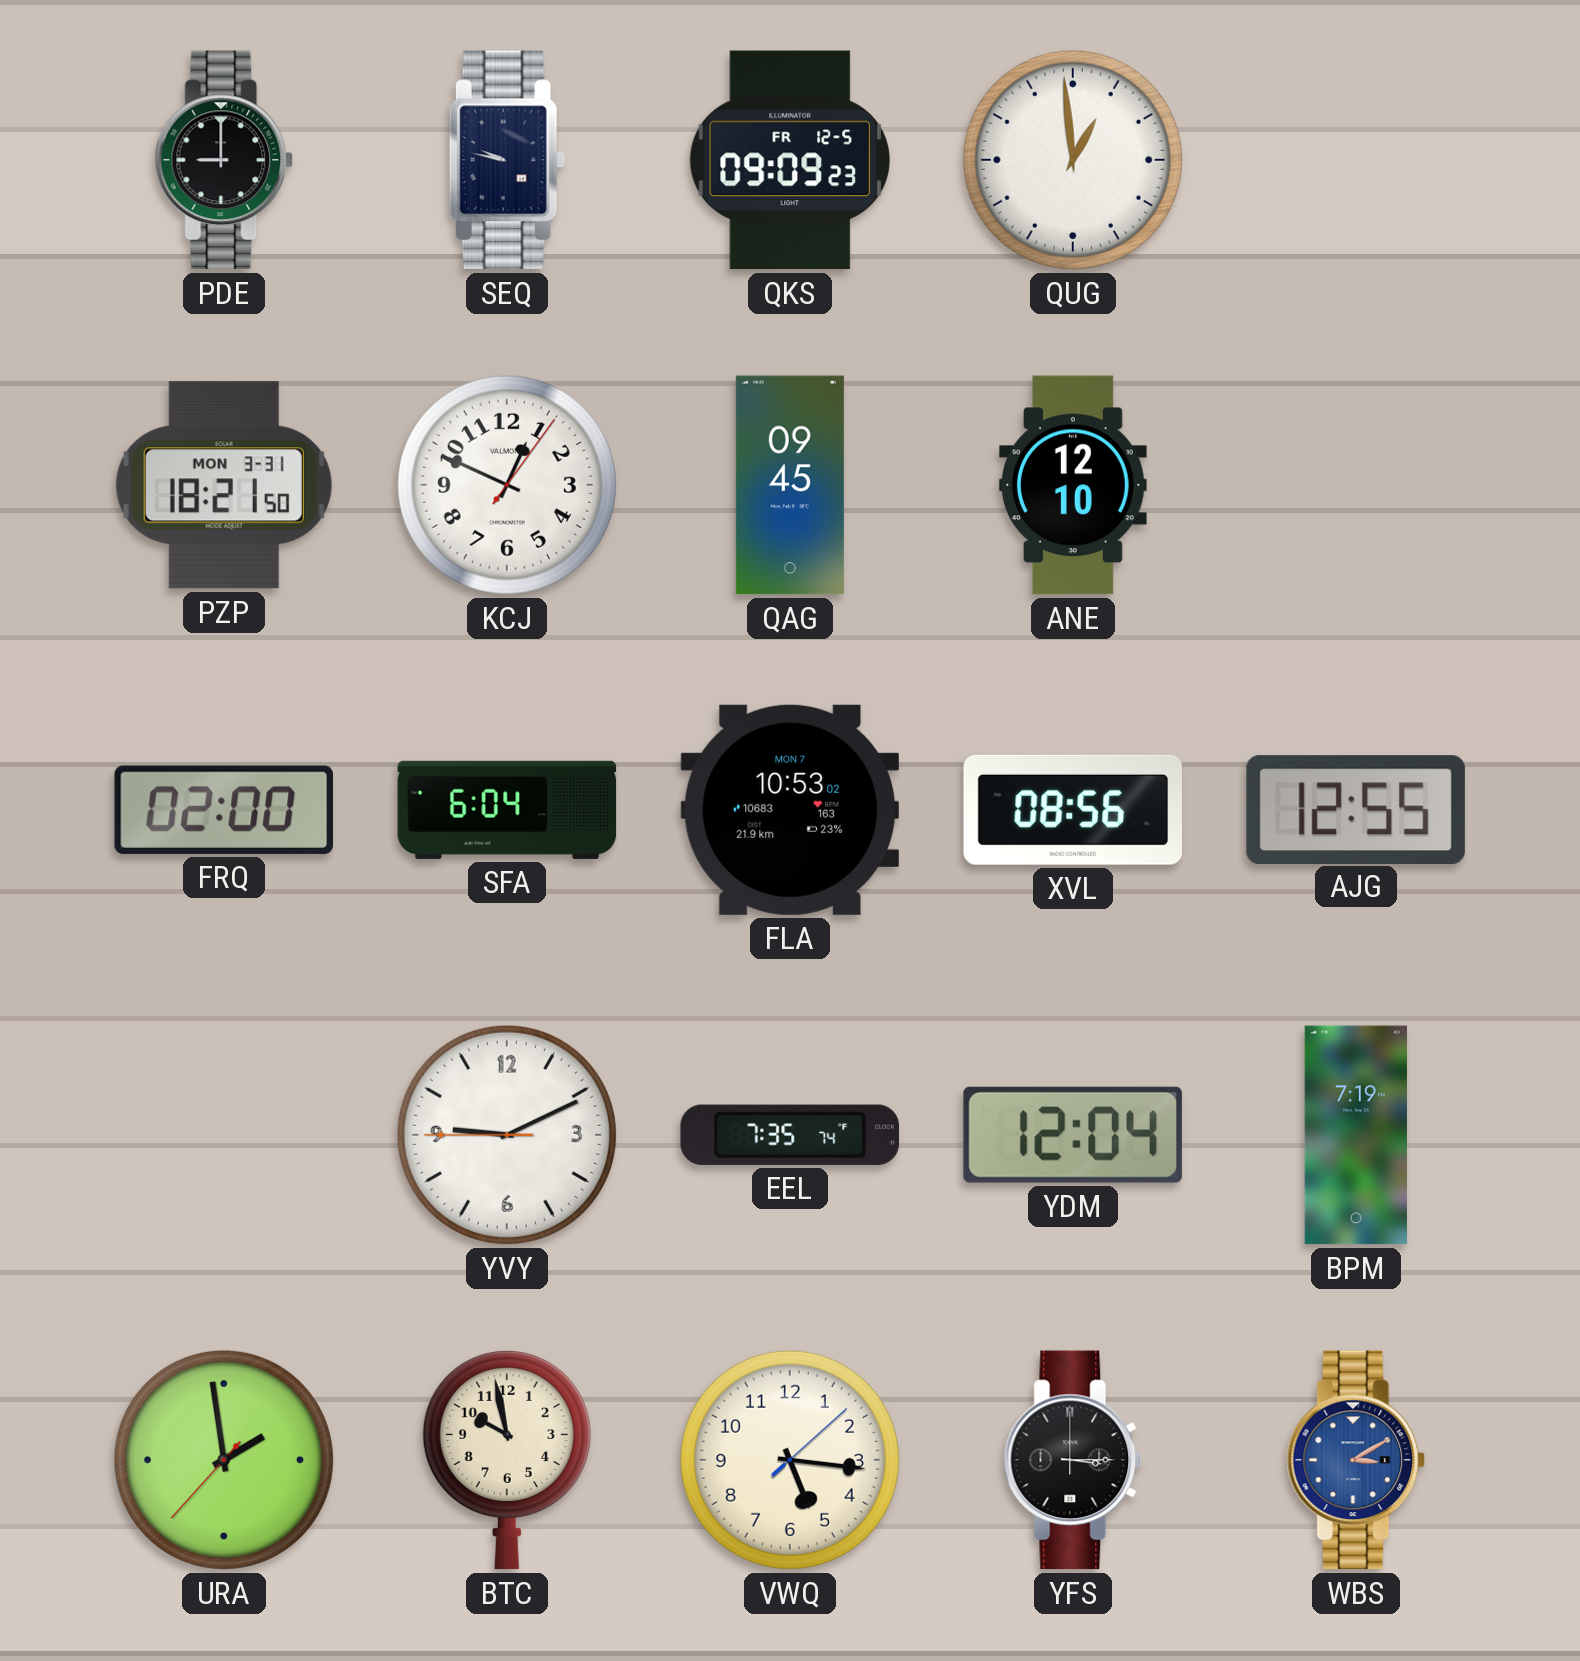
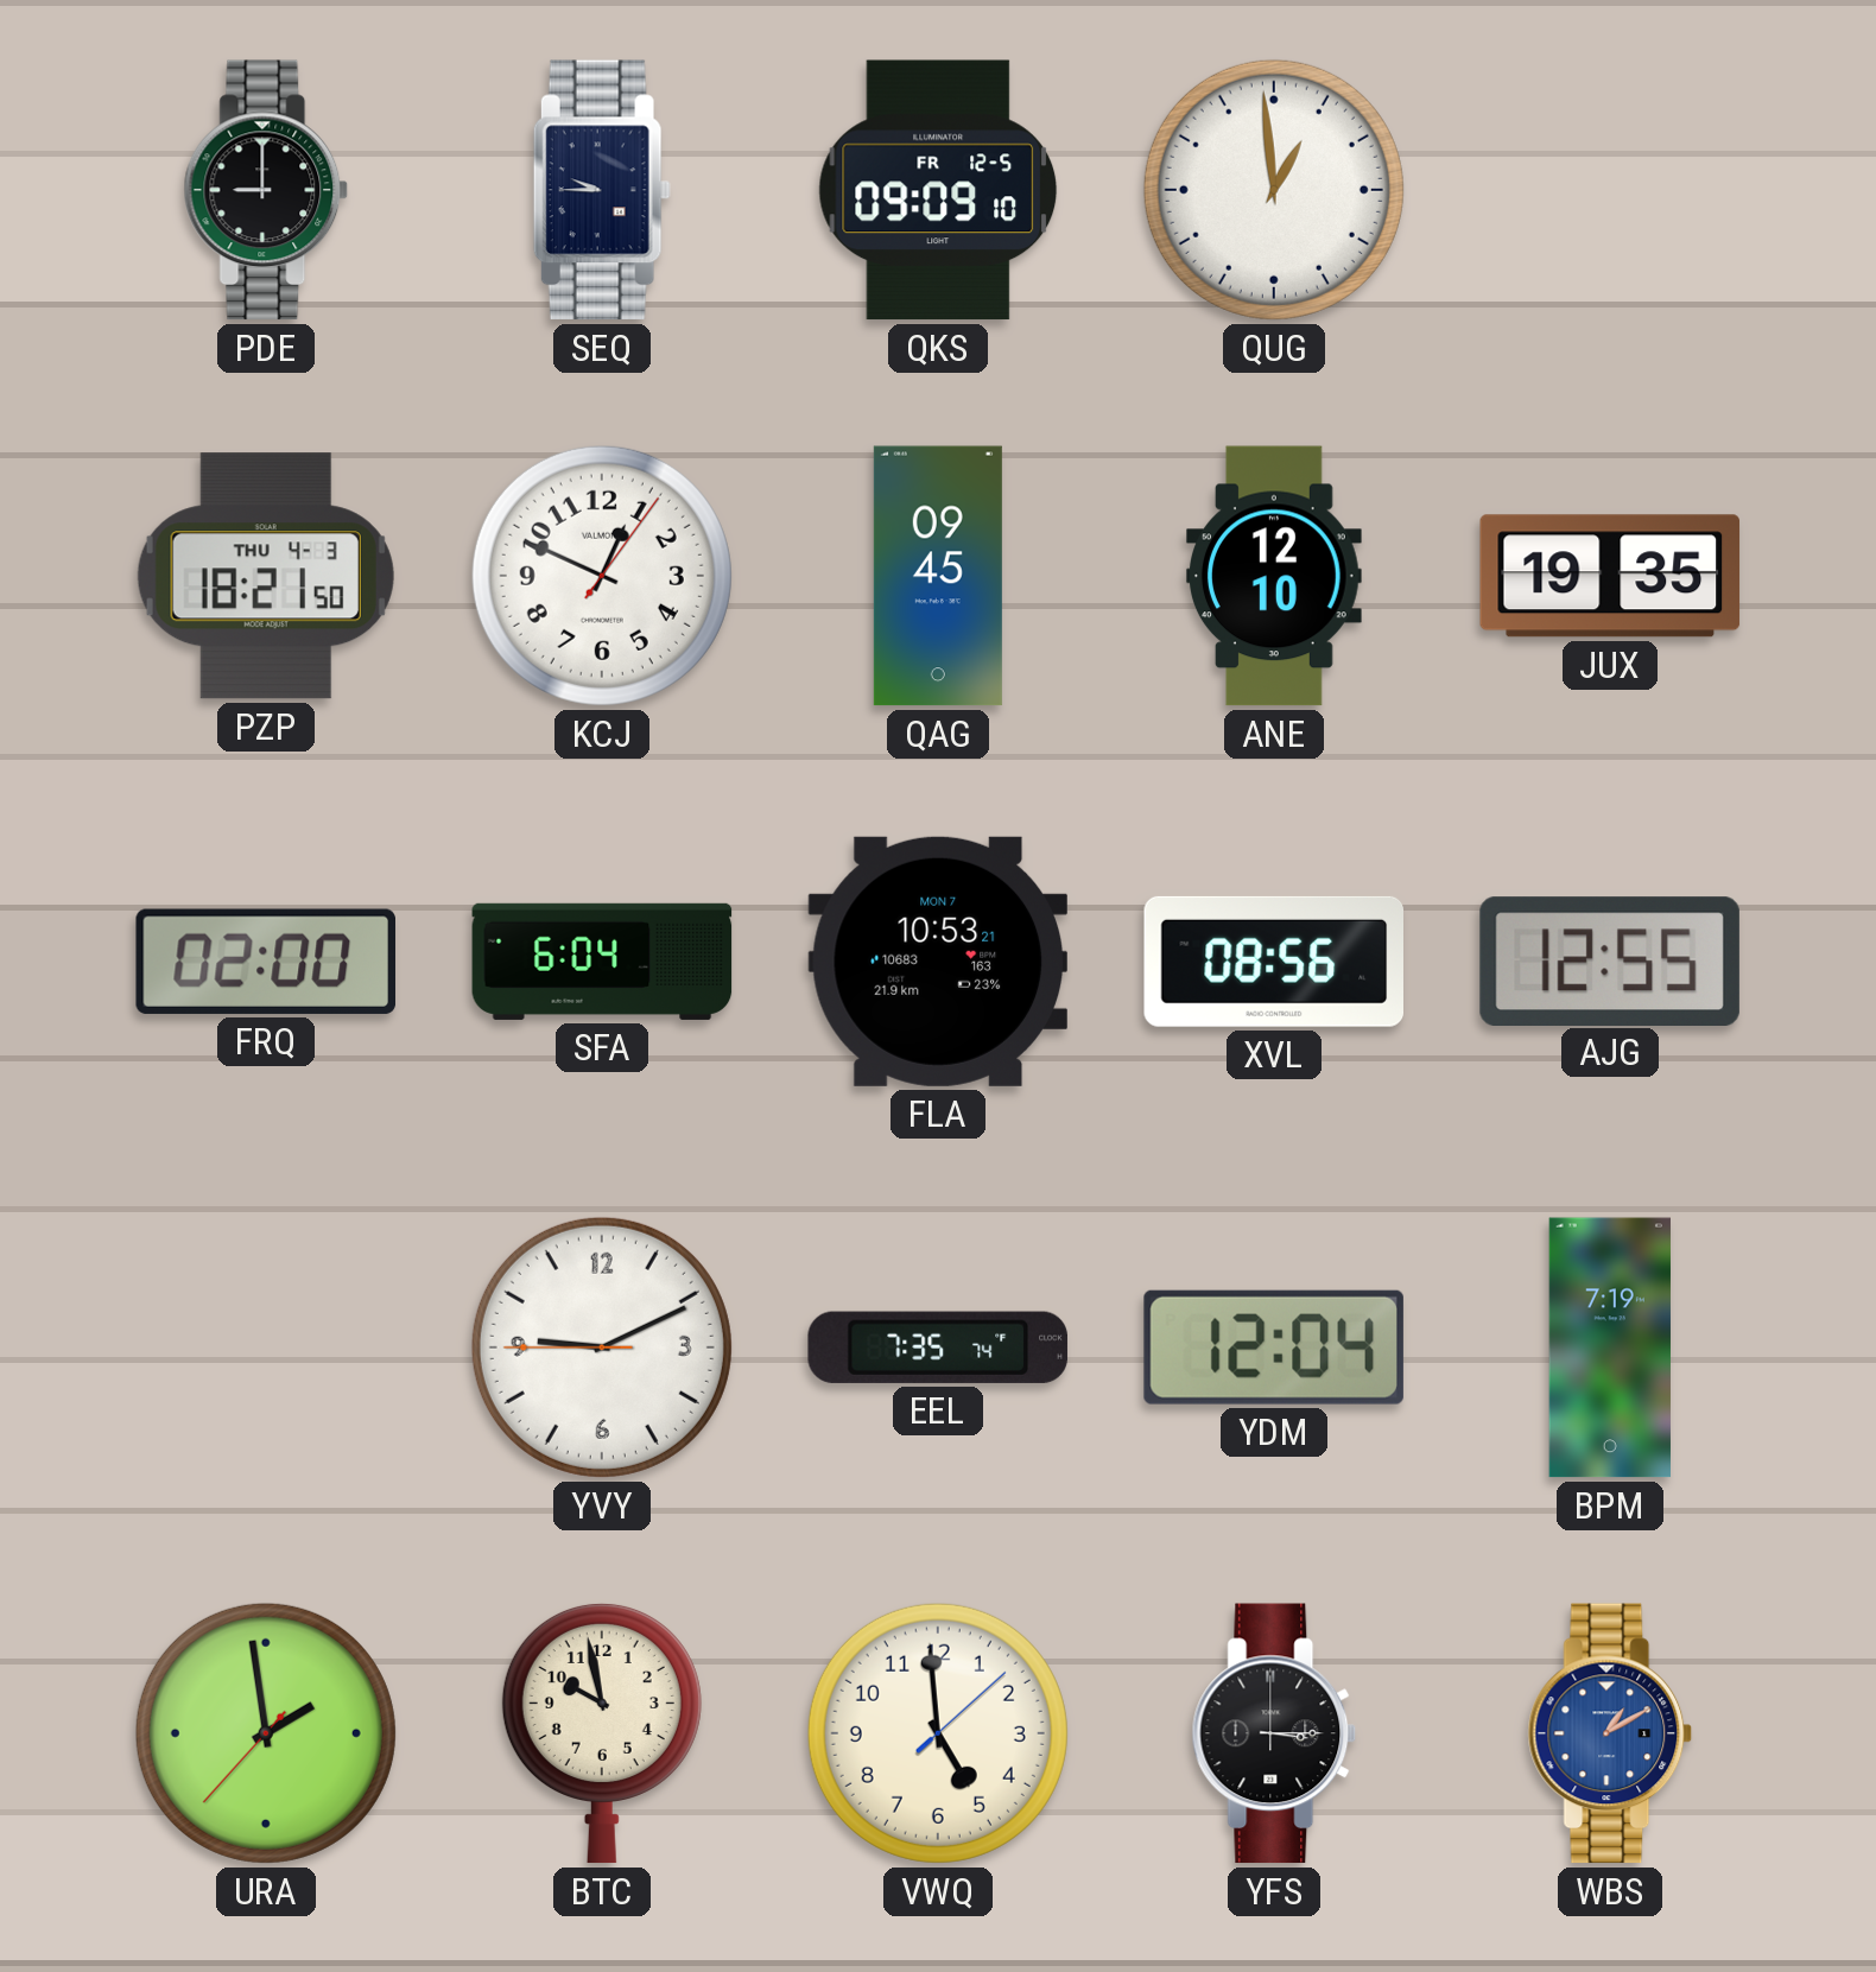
SEQ: 9:47 -> 9:45
QKS: 09:09:23 -> 09:09:10
PZP date: MON 3-31 -> THU 4-3
JUX: none -> 19:35
FLA: 10:53:02 -> 10:53:21
VWQ: 5:16 -> 4:59
WBS: 3:10 -> 1:10
